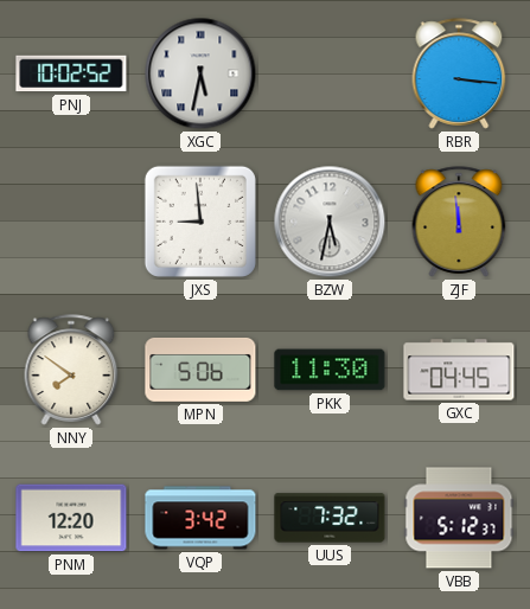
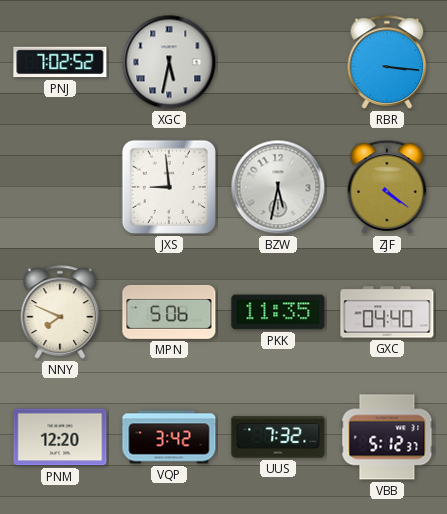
PNJ: 10:02 -> 7:02
ZJF: 11:59 -> 4:21
NNY: 7:51 -> 7:49
PKK: 11:30 -> 11:35
GXC: 04:45 -> 04:40
